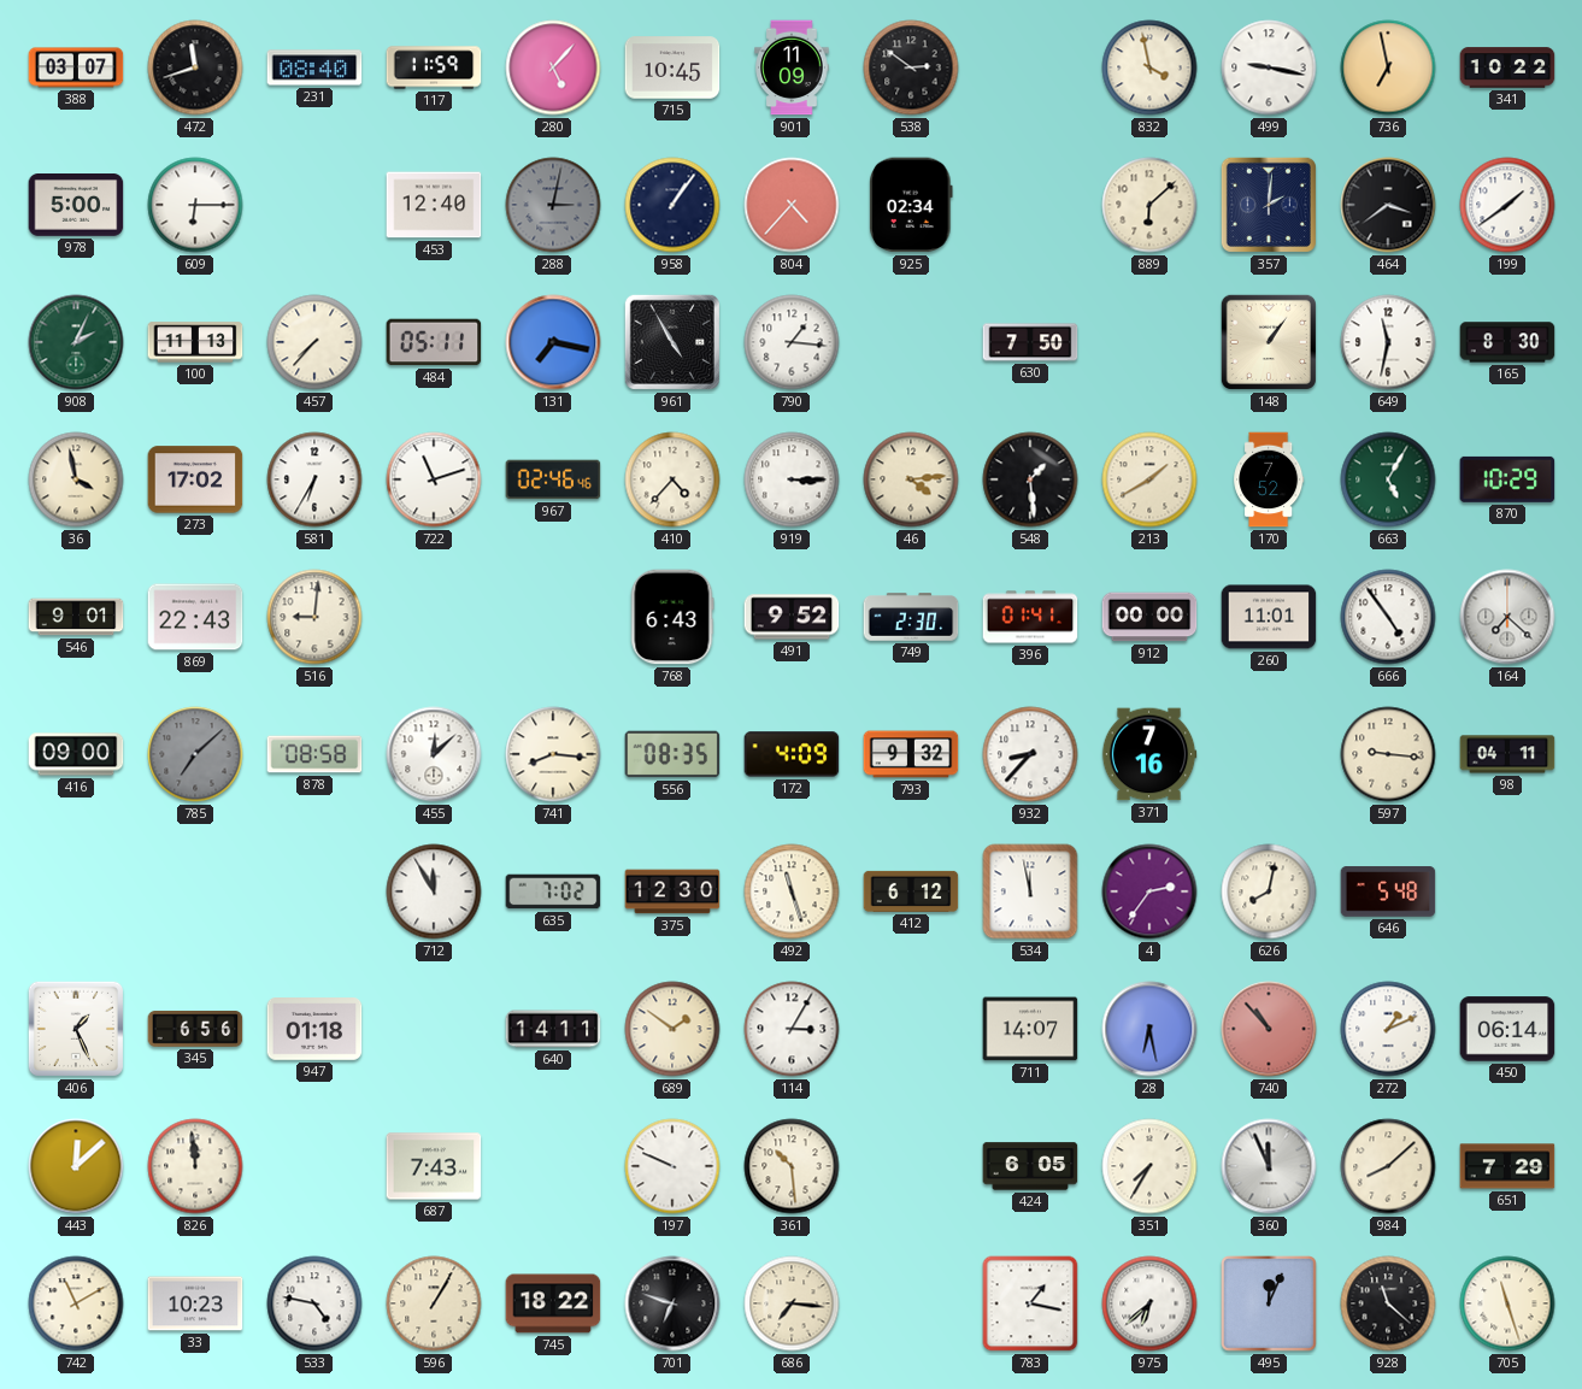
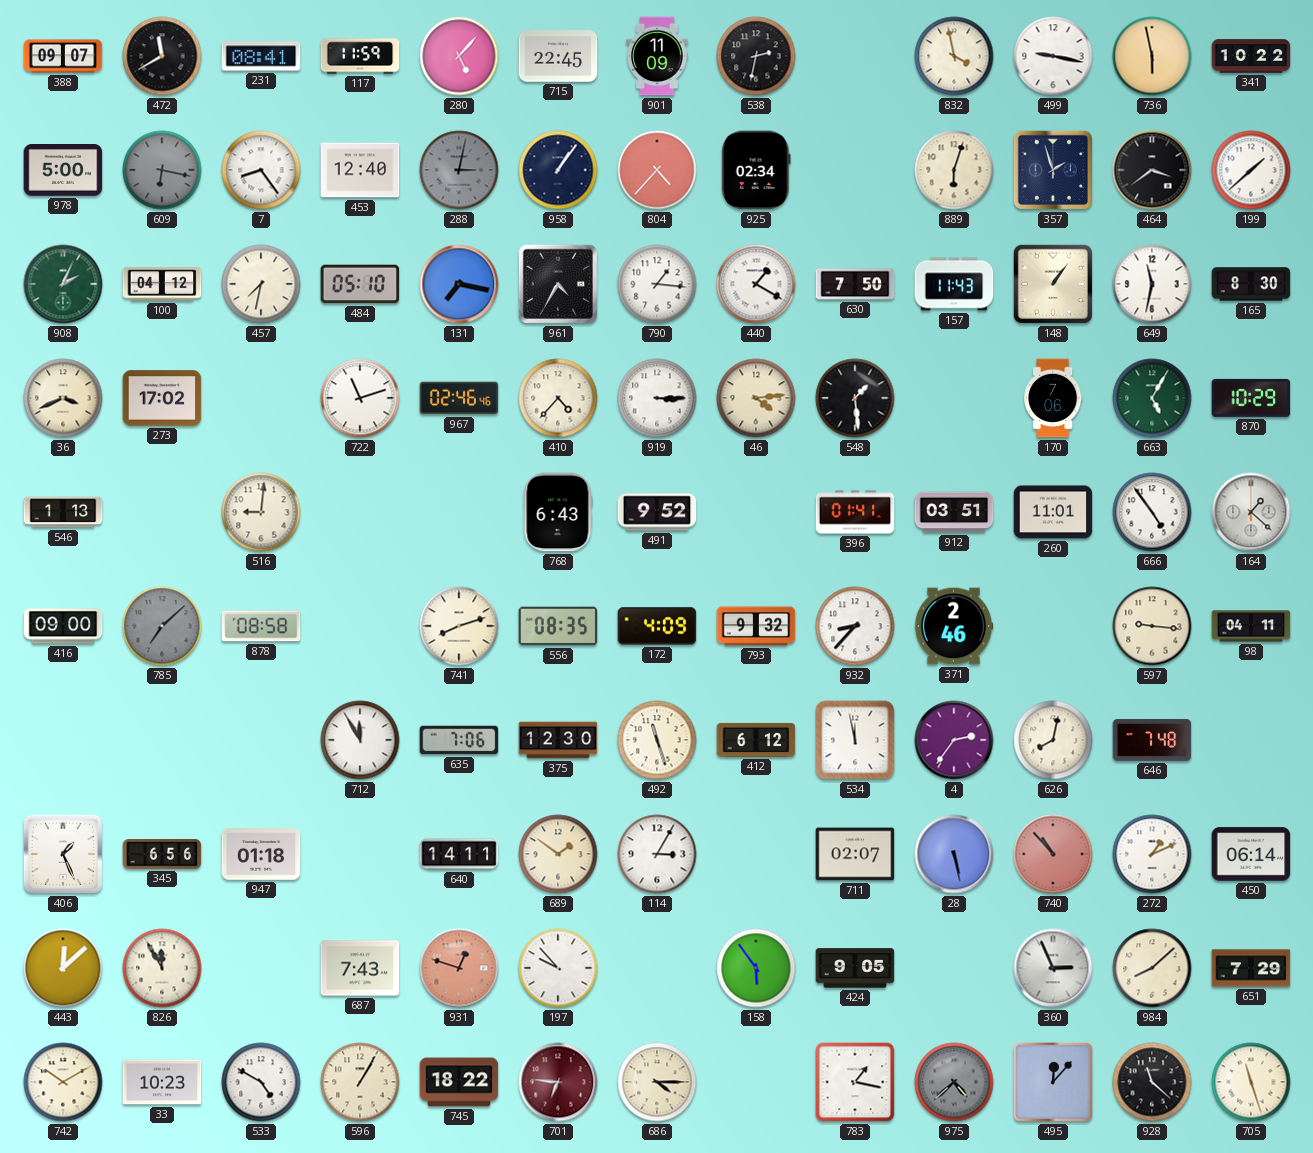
388: 03:07 -> 09:07
472: 11:42 -> 11:40
231: 08:40 -> 08:41
715: 10:45 -> 22:45
538: 2:51 -> 2:32
736: 6:58 -> 5:58
609: 6:15 -> 6:17
609 dial: white -> grey
7: none -> 8:24
889: 6:08 -> 6:03
357: 2:01 -> 1:57
199: 1:39 -> 1:38
100: 11:13 -> 04:12
457: 7:37 -> 7:32
484: 05:11 -> 05:10
961: 4:55 -> 4:35
440: none -> 1:20
157: none -> 11:43
36: 3:58 -> 3:41
581: 6:35 -> none
213: 1:40 -> none
170: 7:52 -> 7:06
546: 9:01 -> 1:13
869: 22:43 -> none
749: 2:30 -> none
912: 00:00 -> 03:51
164: 7:22 -> 1:22
455: 12:08 -> none
741: 8:16 -> 8:12
371: 7:16 -> 2:46
635: 7:02 -> 7:06
646: 5:48 -> 7:48
711: 14:07 -> 02:07
28: 6:28 -> 5:28
826: 11:59 -> 11:55
931: none -> 12:48
197: 9:49 -> 9:53
361: 10:29 -> none
158: none -> 5:54
424: 6:05 -> 9:05
351: 7:35 -> none
360: 11:56 -> 2:56
742: 11:10 -> 10:10
533: 4:47 -> 4:50
701: 6:48 -> 6:46
701 dial: black -> burgundy
686: 7:16 -> 4:15
975: 6:38 -> 4:38
975 dial: white -> grey
495: 12:04 -> 12:07
